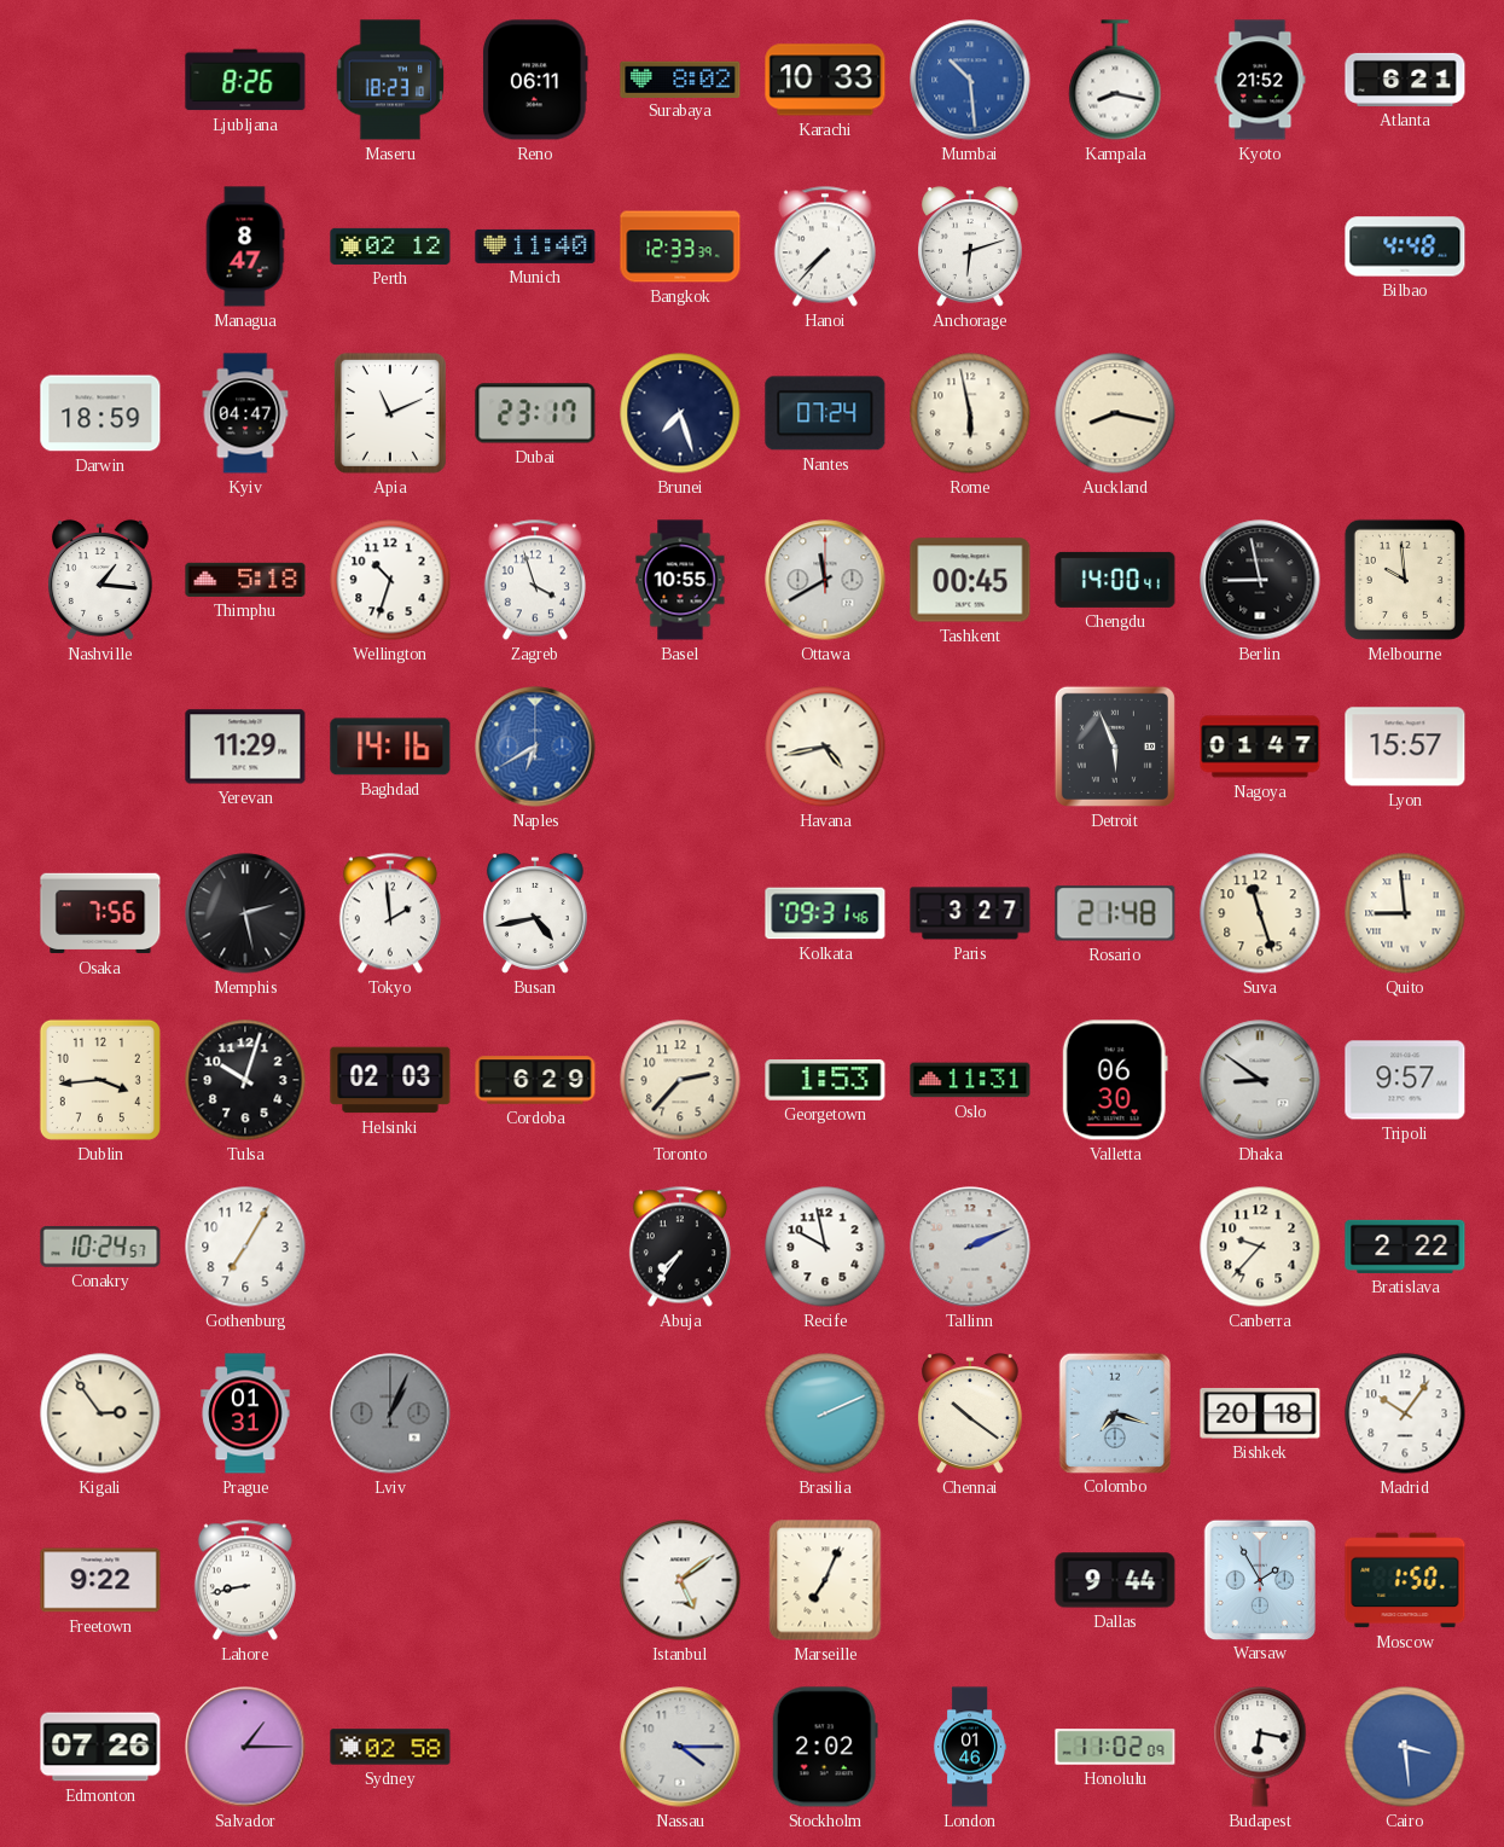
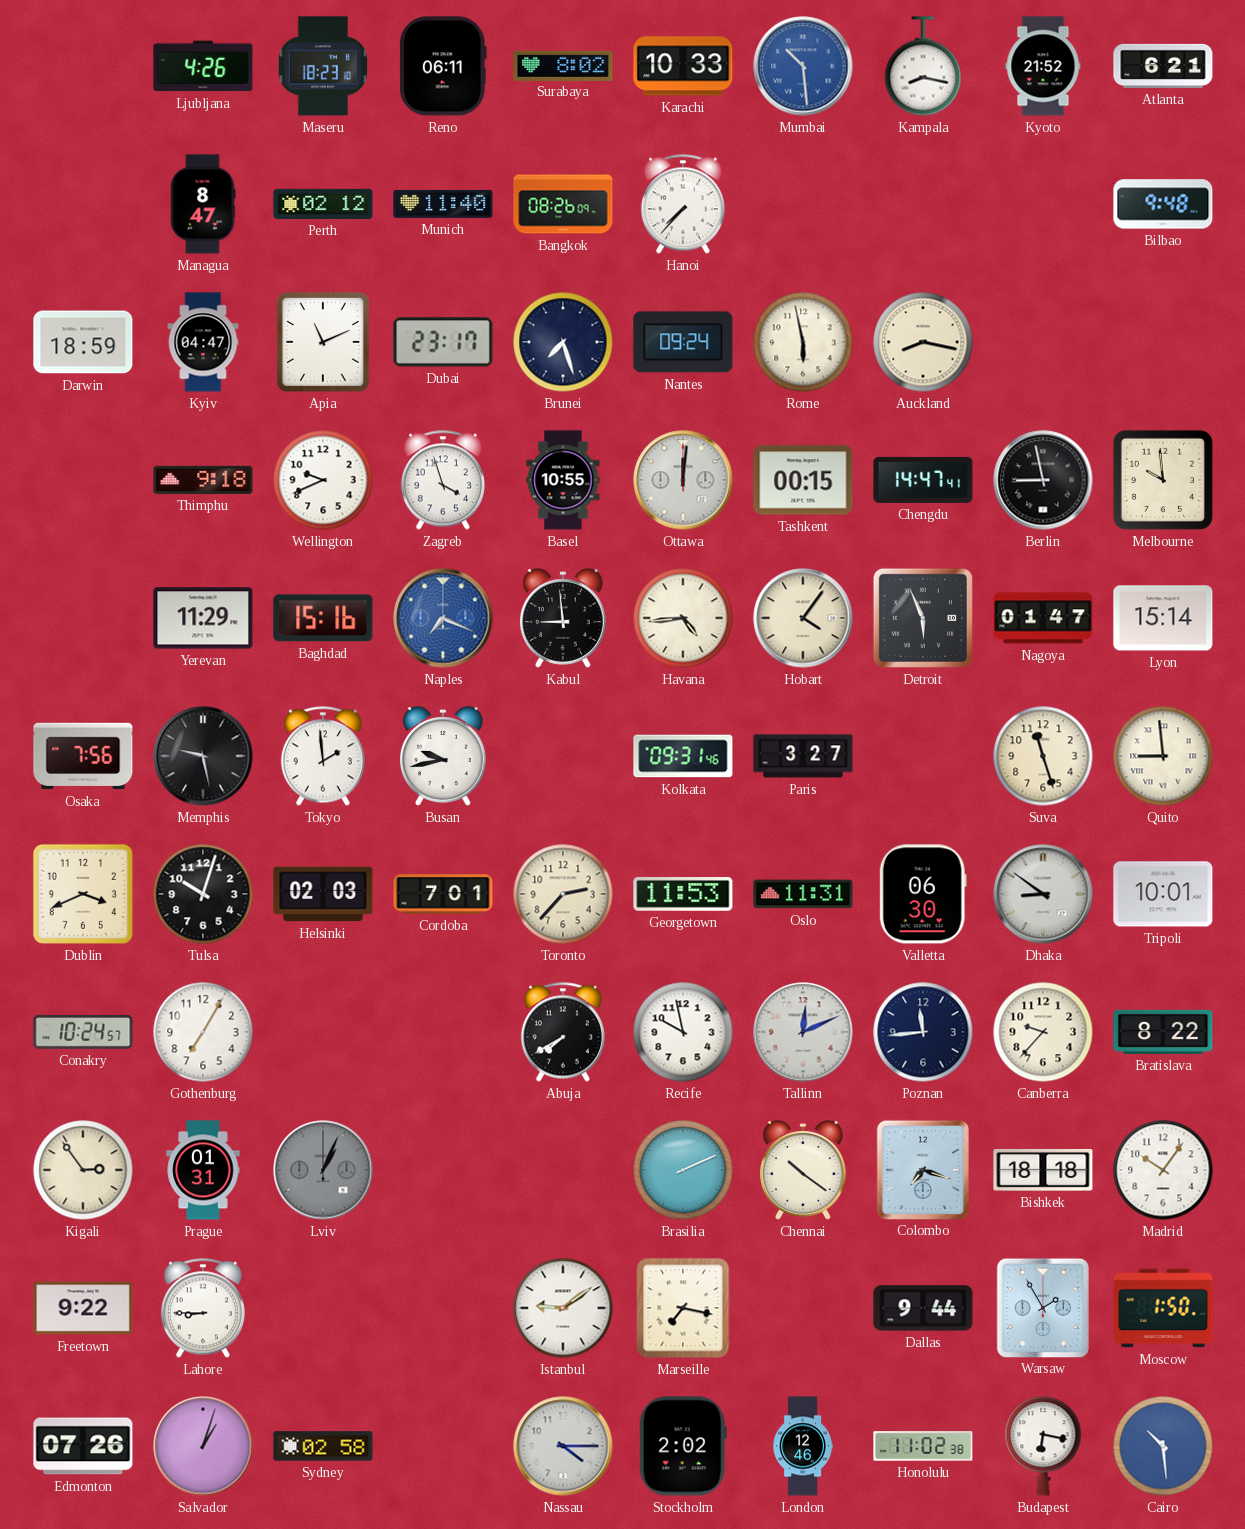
Ljubljana: 8:26 -> 4:26
Bangkok: 12:33 -> 08:26
Anchorage: 6:12 -> none
Bilbao: 4:48 -> 9:48
Nantes: 07:24 -> 09:24
Nashville: 1:16 -> none
Thimphu: 5:18 -> 9:18
Wellington: 10:33 -> 9:41
Ottawa: 11:40 -> 12:01
Tashkent: 00:45 -> 00:15
Chengdu: 14:00 -> 14:47
Baghdad: 14:16 -> 15:16
Naples: 6:40 -> 7:19
Kabul: none -> 8:59
Havana: 4:43 -> 4:44
Hobart: none -> 4:06
Lyon: 15:57 -> 15:14
Memphis: 2:28 -> 9:28
Busan: 4:43 -> 9:43
Rosario: 21:48 -> none
Dublin: 3:44 -> 3:41
Cordoba: 6:29 -> 7:01
Georgetown: 1:53 -> 11:53
Tripoli: 9:57 -> 10:01
Abuja: 7:36 -> 7:40
Tallinn: 2:11 -> 12:11
Poznan: none -> 11:44
Bratislava: 2:22 -> 8:22
Bishkek: 20:18 -> 18:18
Lahore: 8:43 -> 8:45
Istanbul: 5:09 -> 9:09
Marseille: 7:04 -> 7:17
Salvador: 1:15 -> 1:03
London: 01:46 -> 12:46
Honolulu: 11:02:09 -> 11:02:38
Cairo: 3:29 -> 10:29
